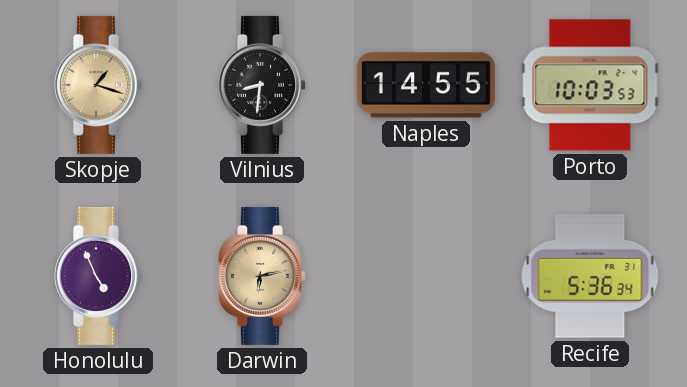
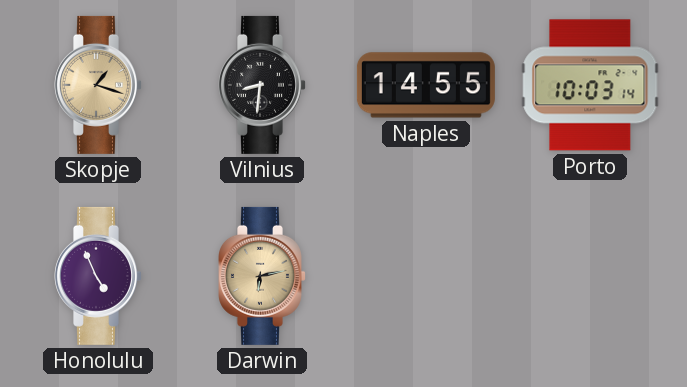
Porto: 10:03:53 -> 10:03:14
Recife: 5:36 -> none
